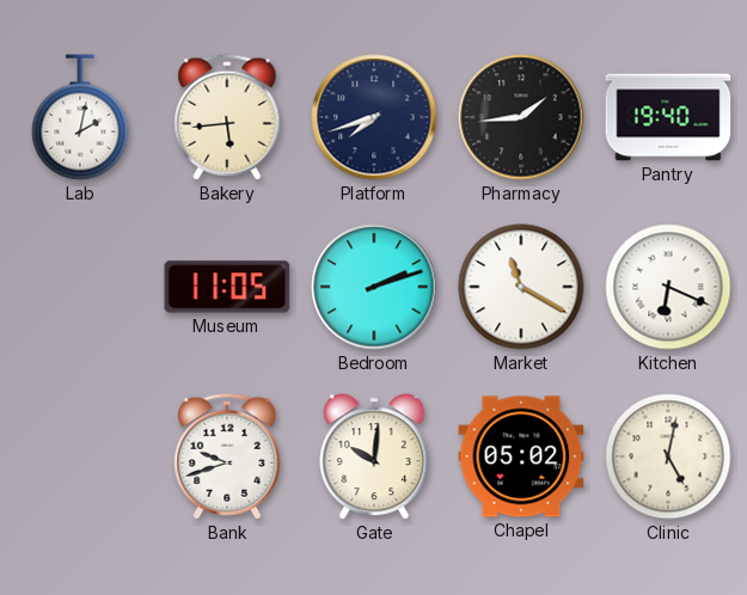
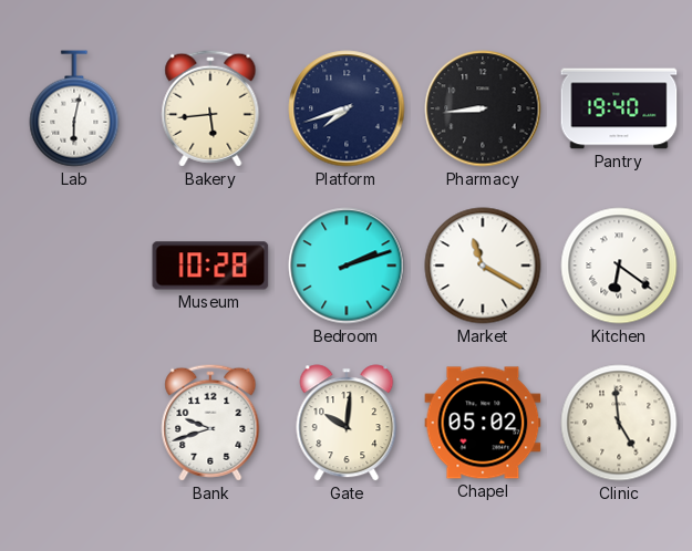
Lab: 2:02 -> 6:02
Pharmacy: 1:44 -> 8:44
Museum: 11:05 -> 10:28
Kitchen: 6:19 -> 6:21
Clinic: 5:02 -> 4:59
